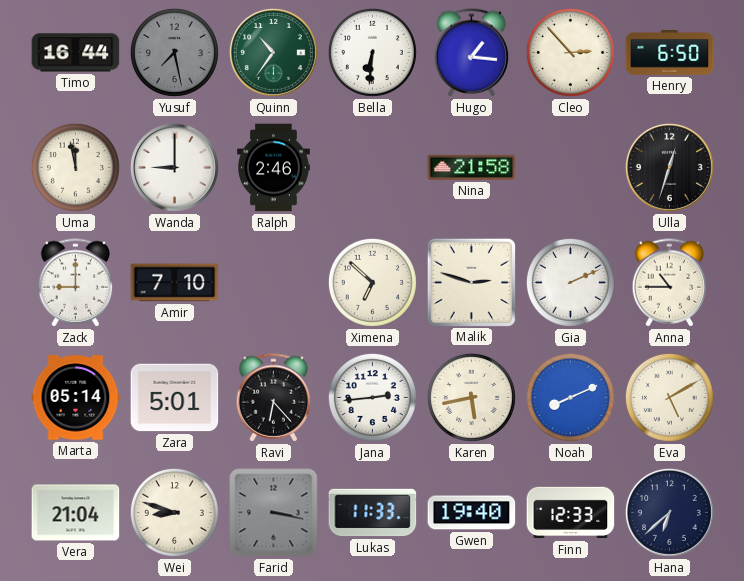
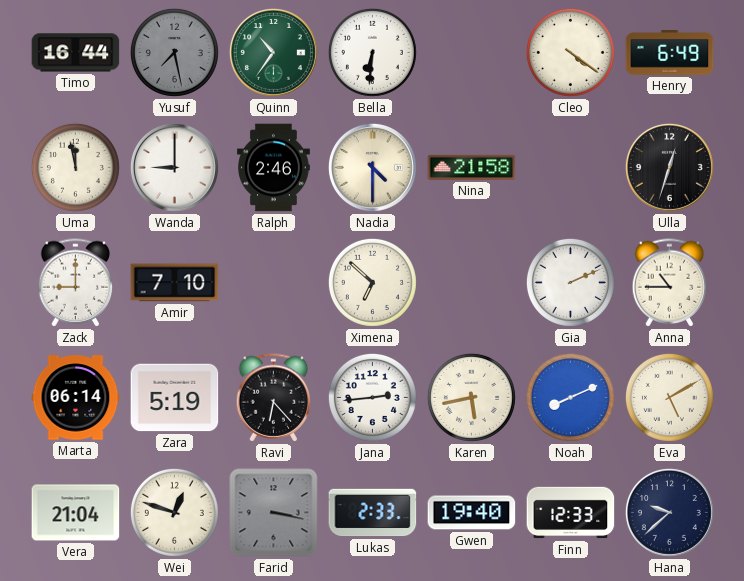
Hugo: 1:16 -> none
Cleo: 2:53 -> 4:21
Henry: 6:50 -> 6:49
Nadia: none -> 4:30
Malik: 2:48 -> none
Marta: 05:14 -> 06:14
Zara: 5:01 -> 5:19
Wei: 8:48 -> 12:48
Lukas: 11:33 -> 2:33
Hana: 6:38 -> 9:38
